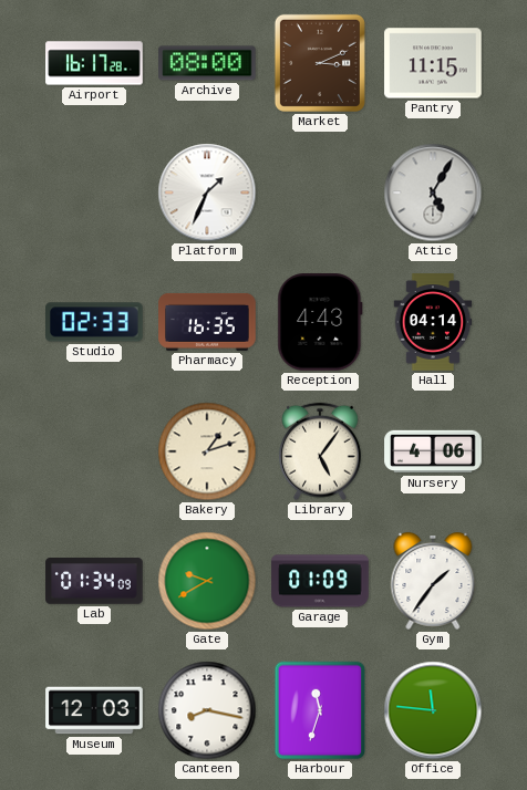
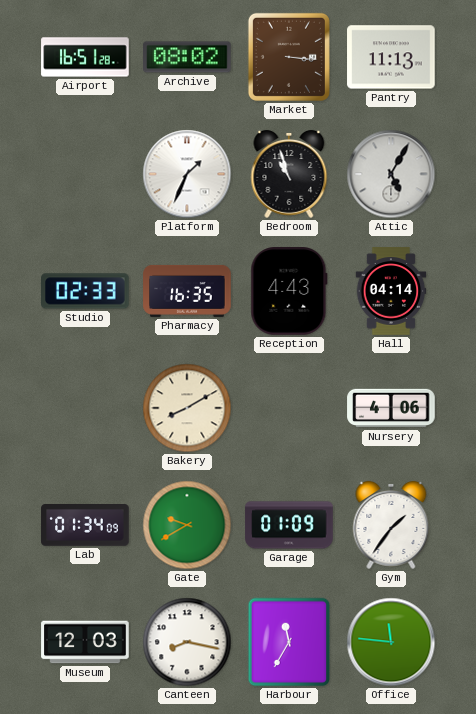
Airport: 16:17 -> 16:51
Archive: 08:00 -> 08:02
Market: 3:11 -> 3:16
Pantry: 11:15 -> 11:13
Bedroom: none -> 10:57
Bakery: 1:12 -> 8:10
Library: 5:06 -> none
Harbour: 11:33 -> 11:35
